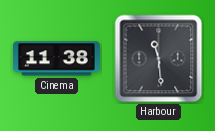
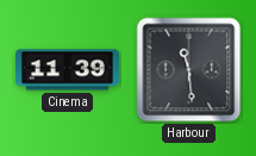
Cinema: 11:38 -> 11:39
